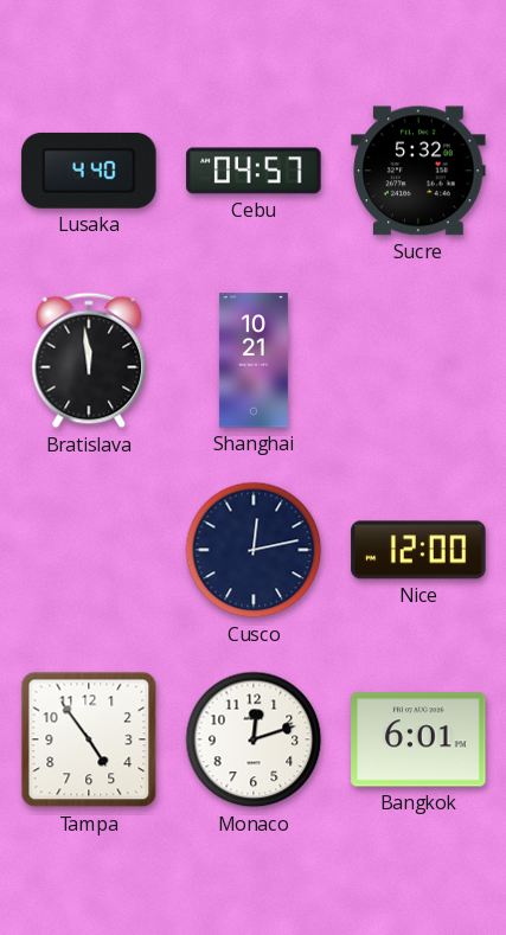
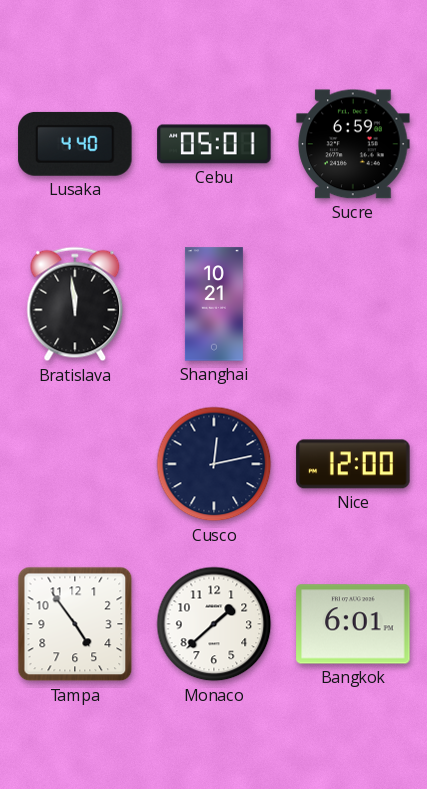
Cebu: 04:57 -> 05:01
Sucre: 5:32 -> 6:59
Monaco: 12:12 -> 1:38
